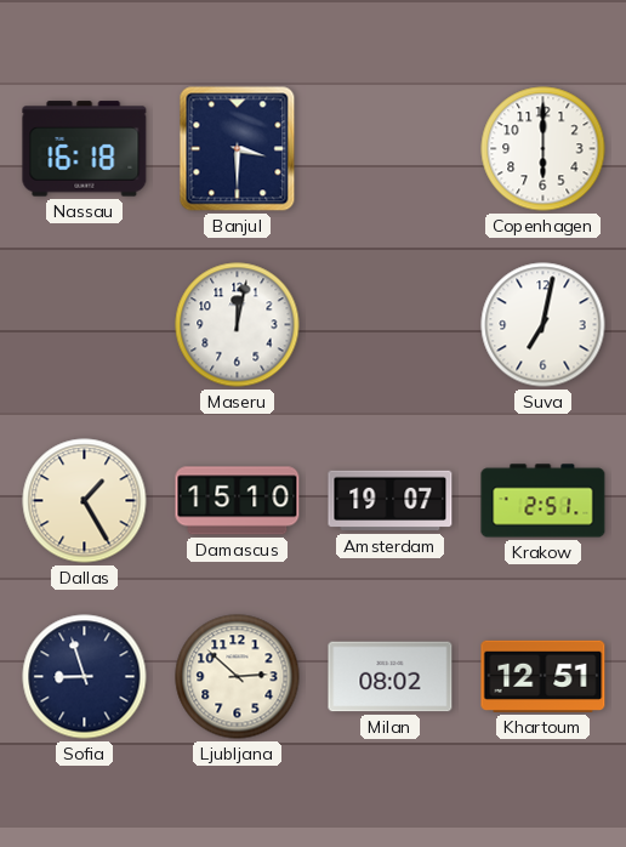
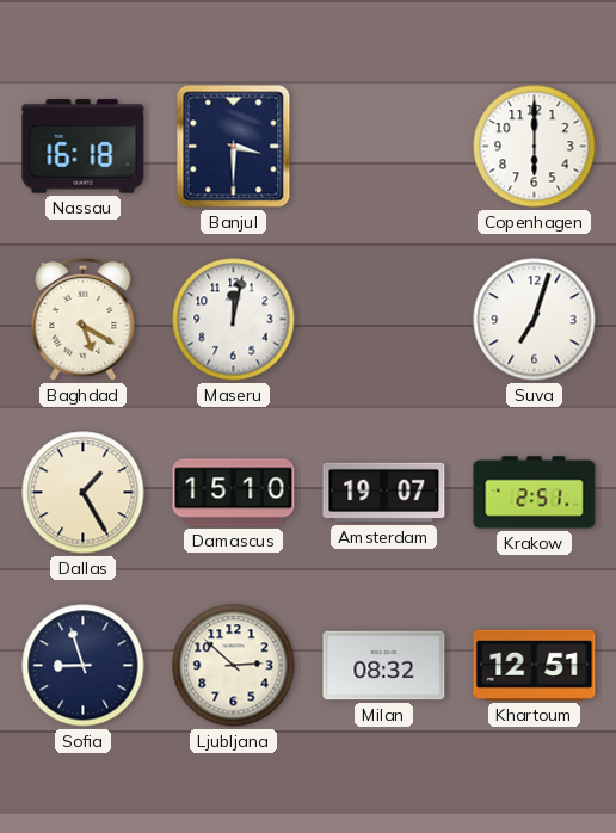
Baghdad: none -> 5:20
Suva: 7:02 -> 7:03
Milan: 08:02 -> 08:32
